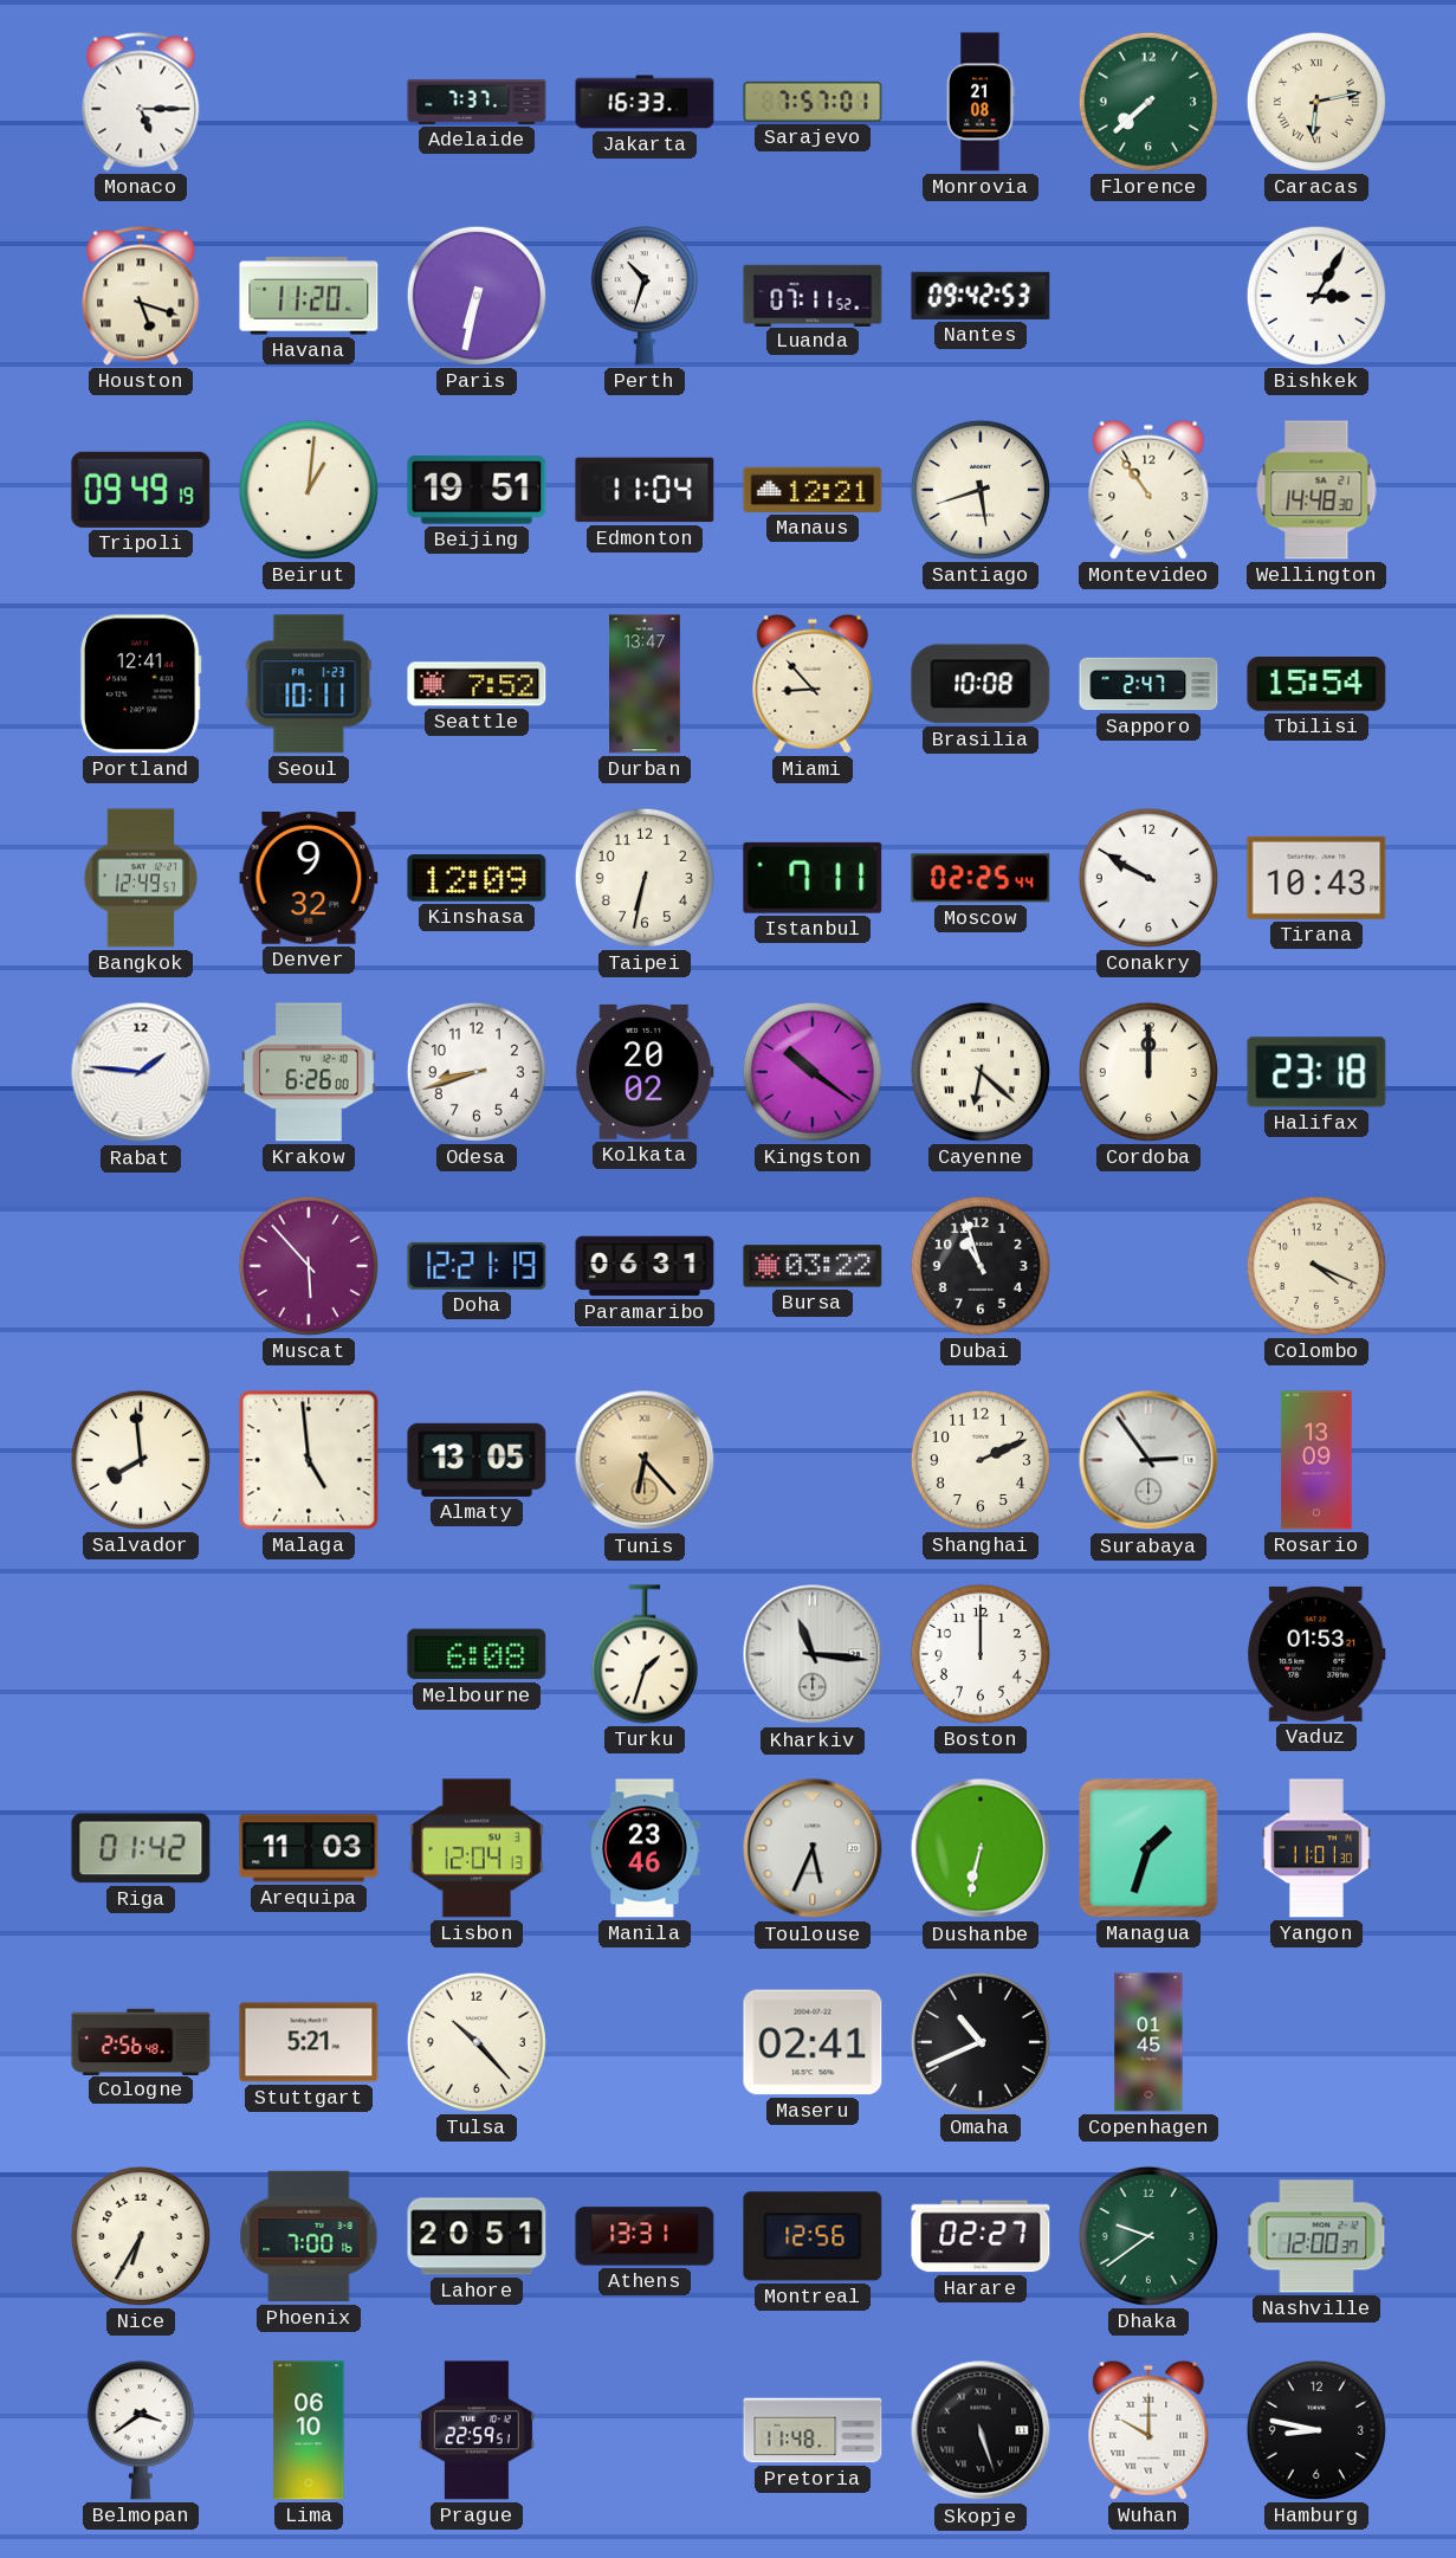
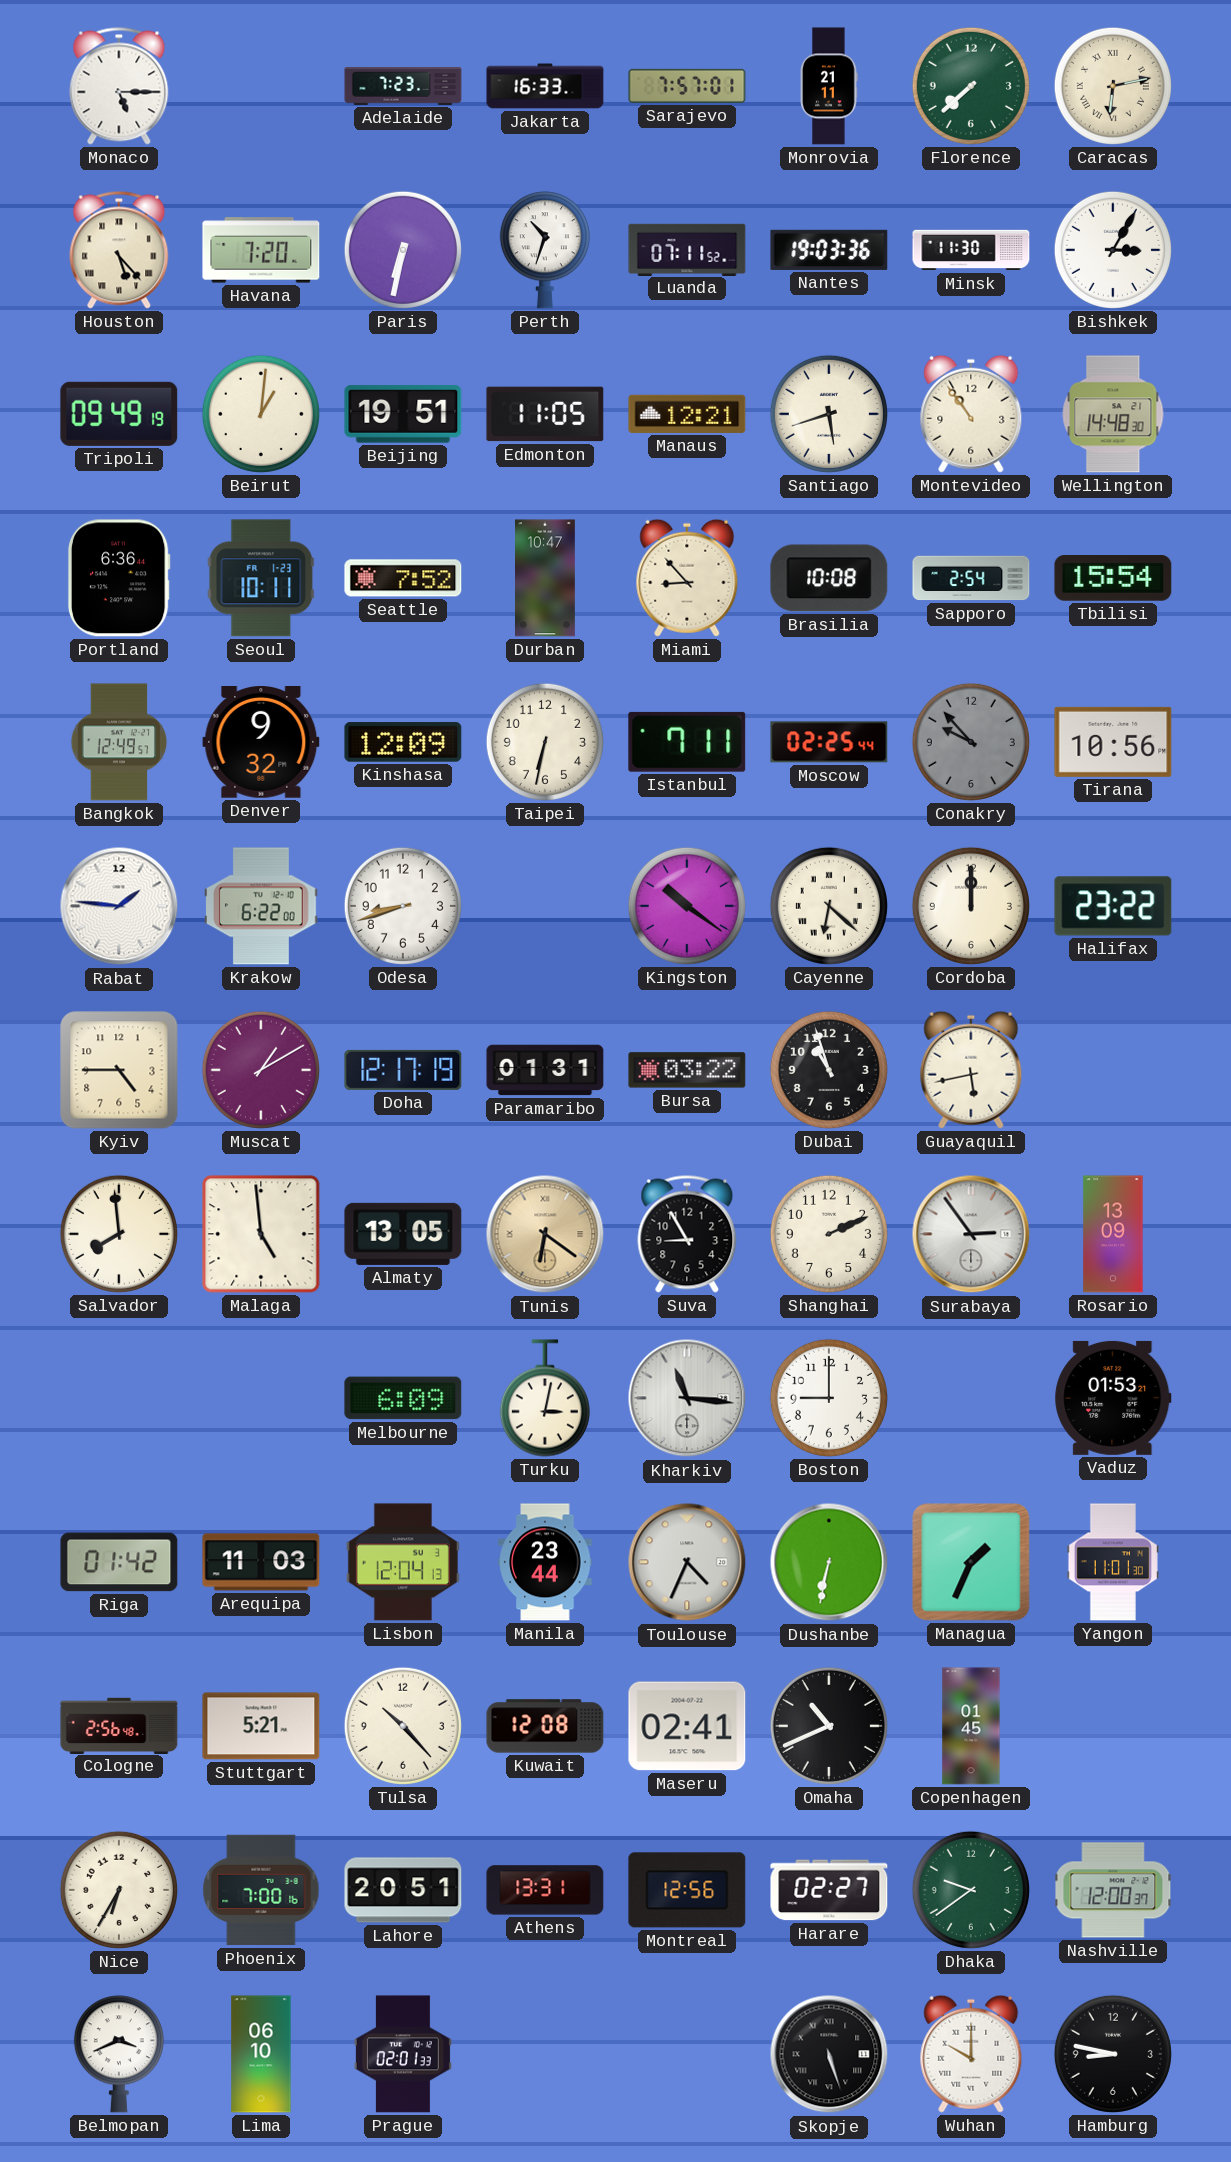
Adelaide: 7:37 -> 7:23
Monrovia: 21:08 -> 21:11
Houston: 5:18 -> 5:23
Havana: 11:20 -> 7:20
Nantes: 09:42 -> 19:03
Minsk: none -> 11:30
Edmonton: 11:04 -> 11:05
Portland: 12:41 -> 6:36
Durban: 13:47 -> 10:47
Sapporo: 2:47 -> 2:54
Conakry: 9:50 -> 9:53
Conakry dial: white -> grey
Tirana: 10:43 -> 10:56
Krakow: 6:26 -> 6:22
Kolkata: 20:02 -> none
Halifax: 23:18 -> 23:22
Kyiv: none -> 4:45
Muscat: 5:53 -> 1:10
Doha: 12:21 -> 12:17
Paramaribo: 06:31 -> 01:31
Guayaquil: none -> 5:43
Colombo: 4:19 -> none
Tunis: 6:23 -> 6:21
Suva: none -> 8:55
Melbourne: 6:08 -> 6:09
Turku: 1:33 -> 3:02
Boston: 12:00 -> 9:00
Manila: 23:46 -> 23:44
Toulouse: 5:34 -> 4:34
Managua: 1:33 -> 1:34
Kuwait: none -> 12:08
Belmopan: 3:39 -> 3:41
Prague: 22:59 -> 02:01
Pretoria: 11:48 -> none
